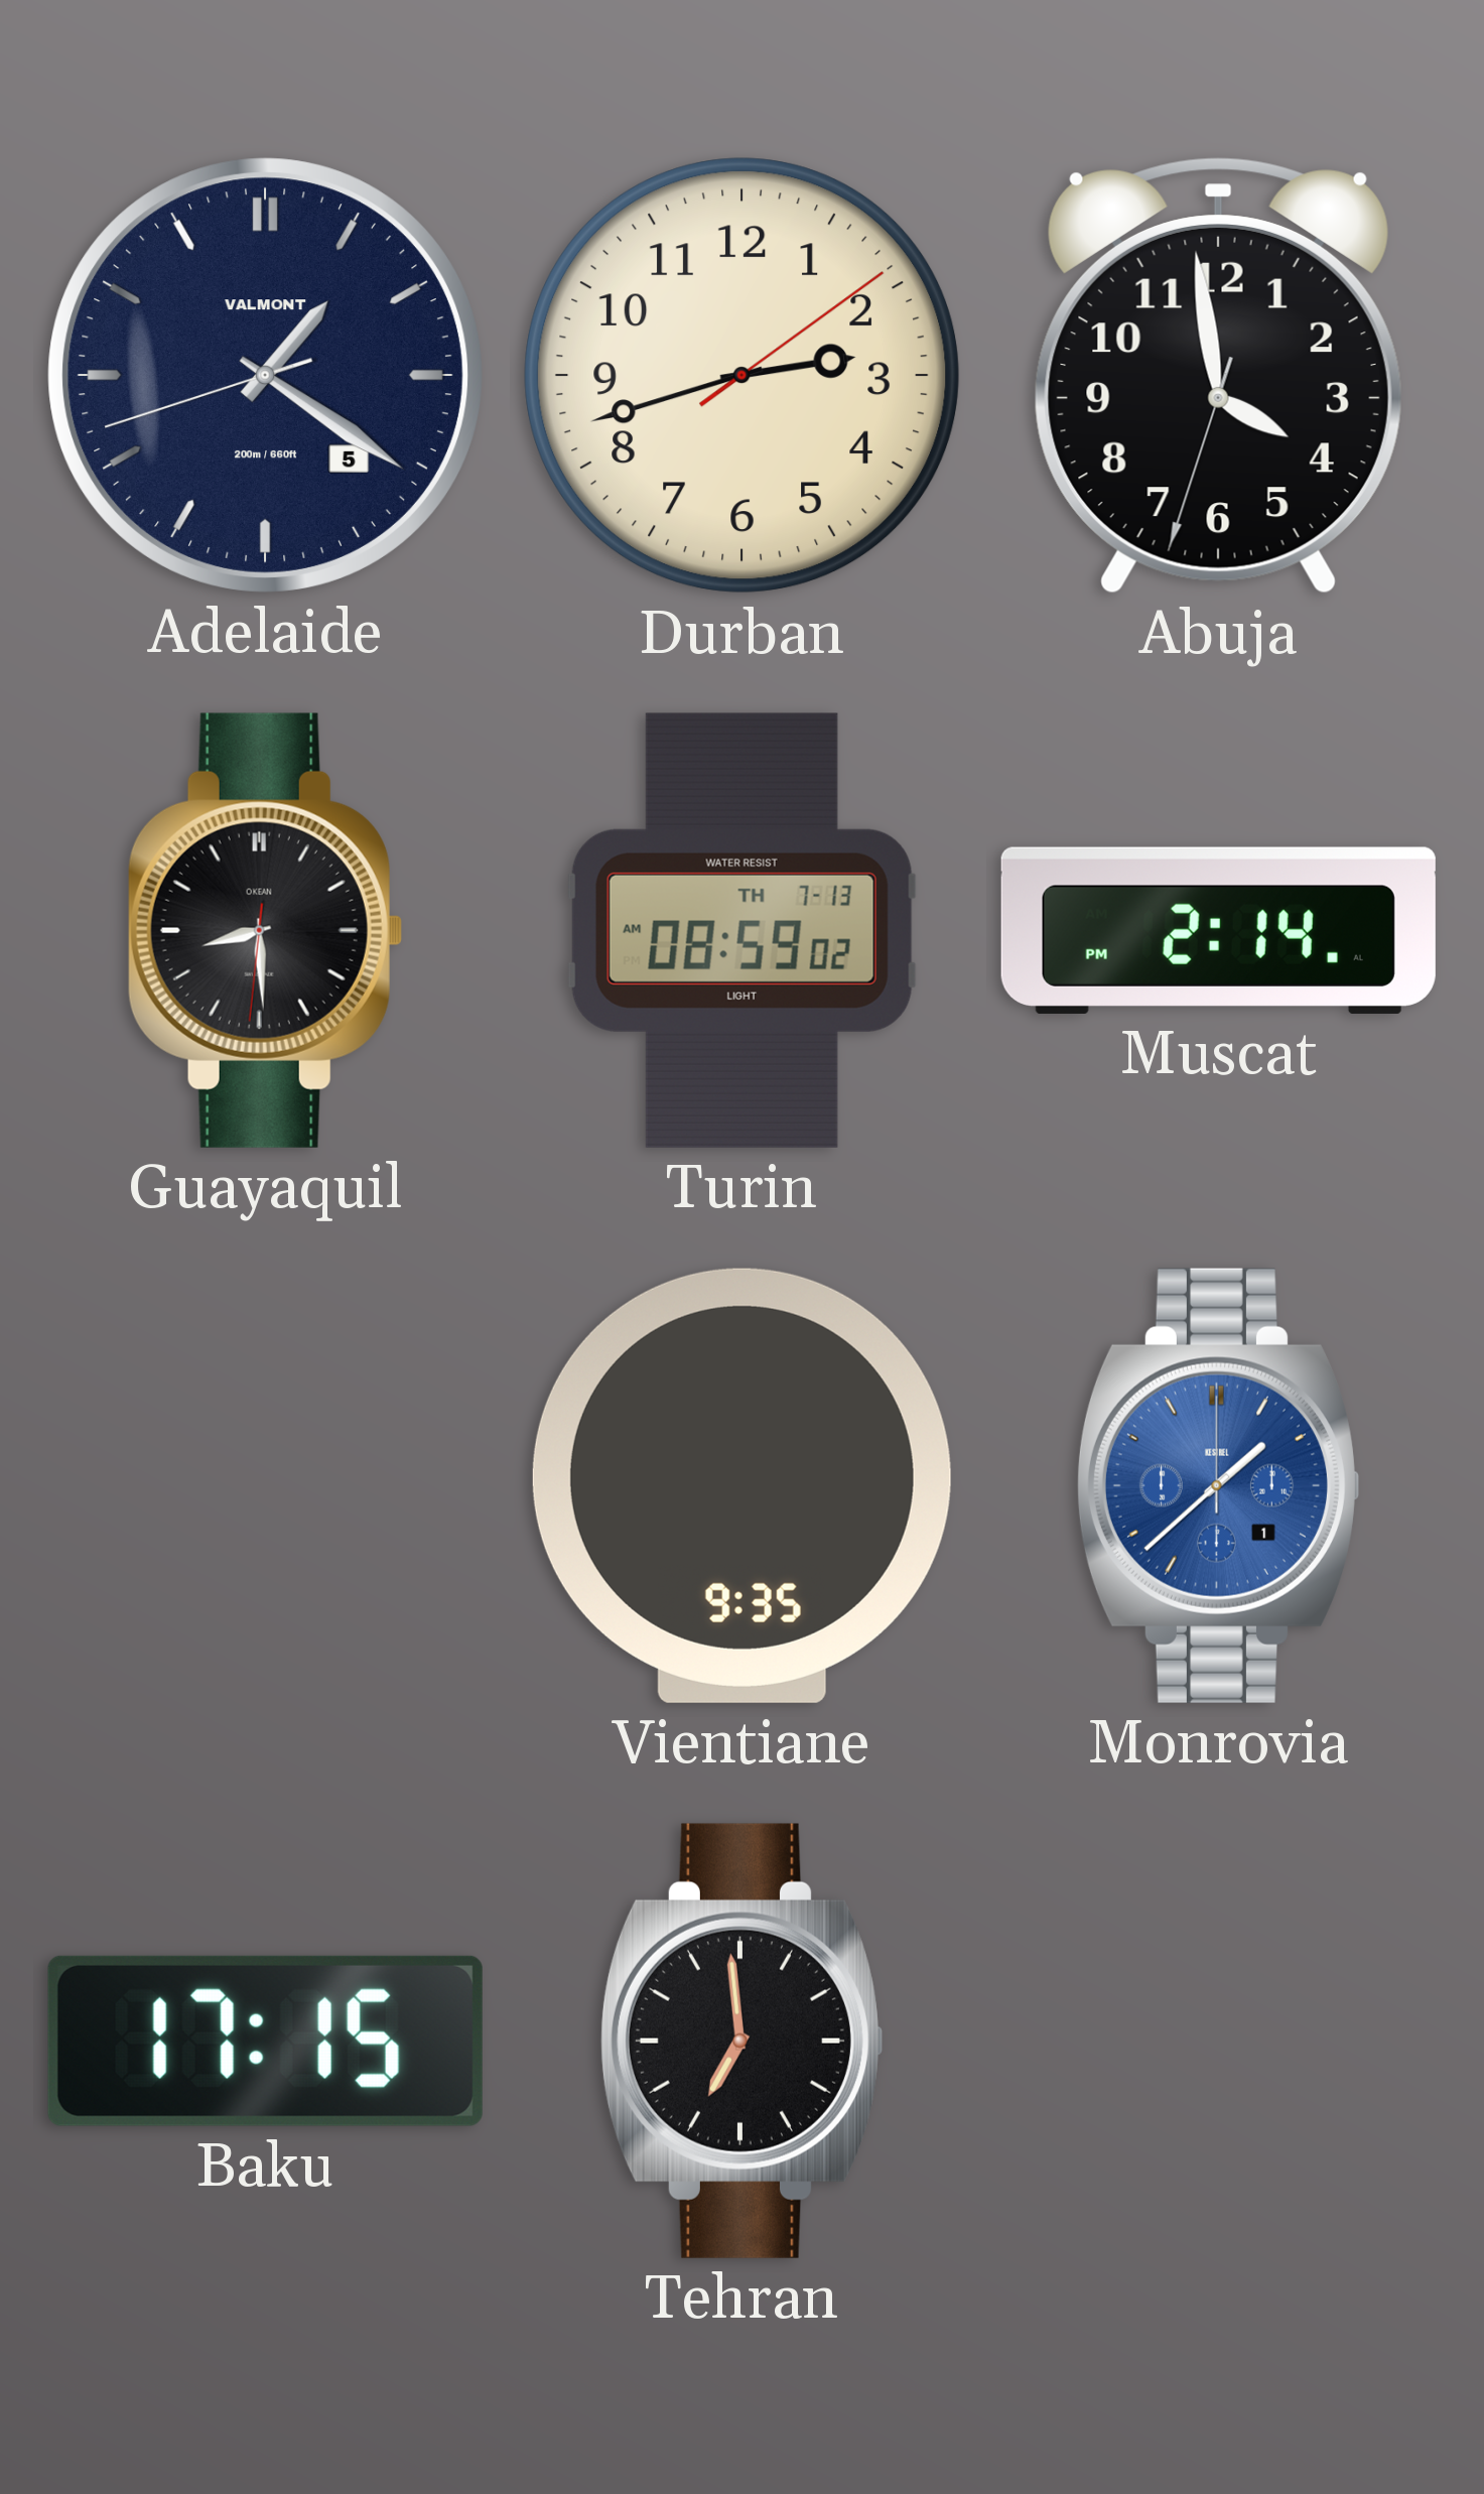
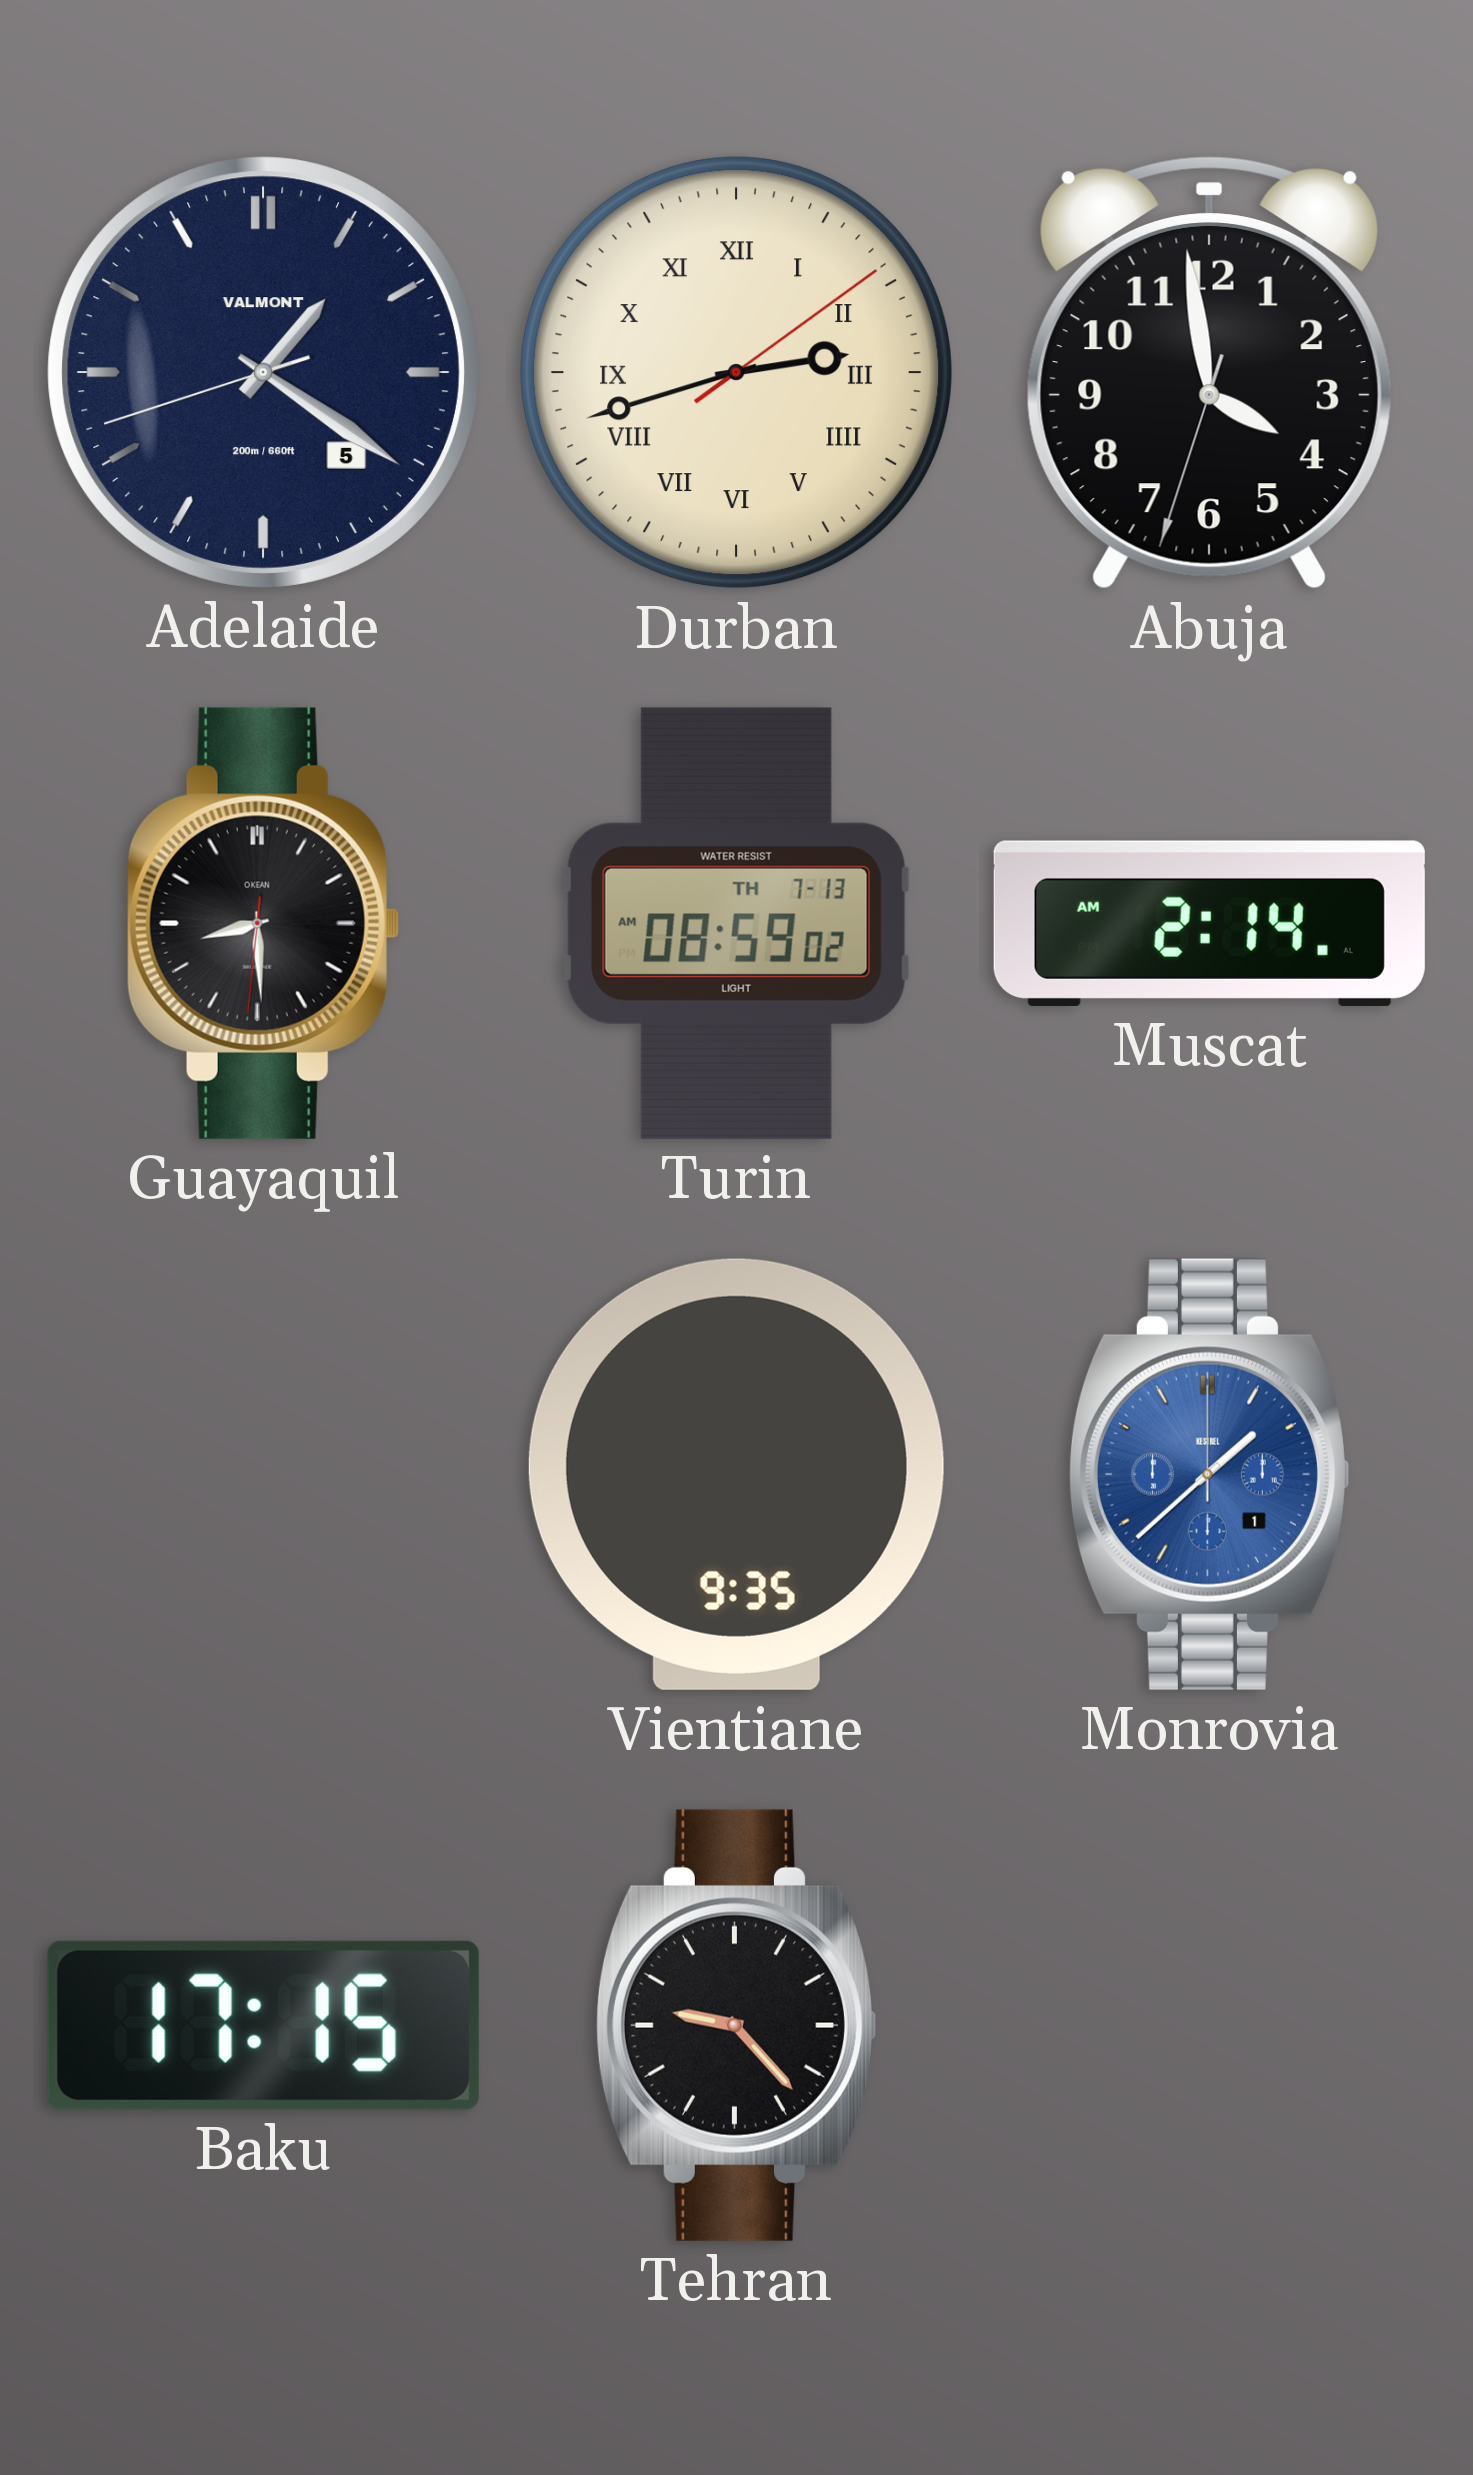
Durban numerals: Arabic -> Roman
Muscat: 2:14 PM -> 2:14 AM
Tehran: 6:59 -> 9:23
